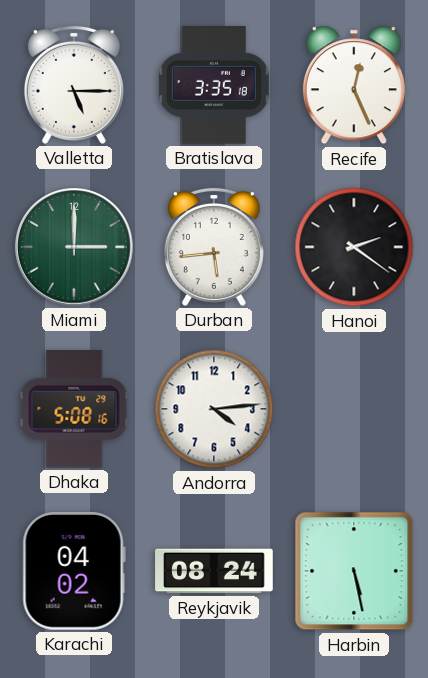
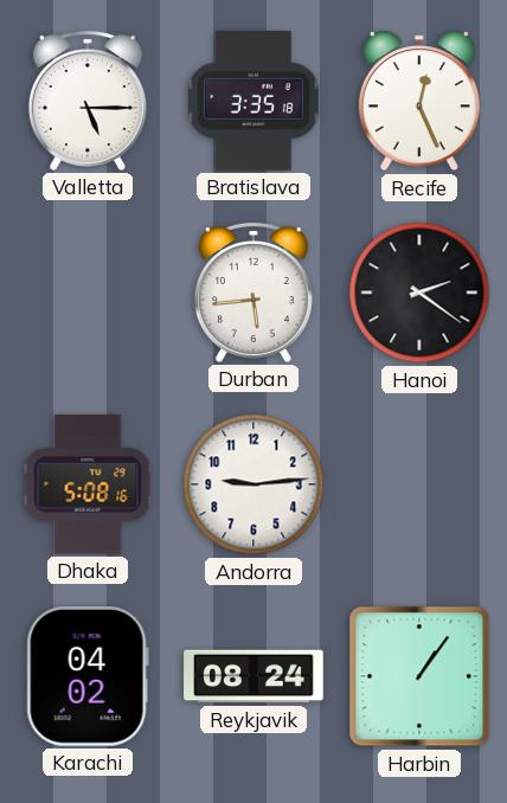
Miami: 3:00 -> none
Andorra: 4:14 -> 9:14
Harbin: 5:28 -> 1:06
